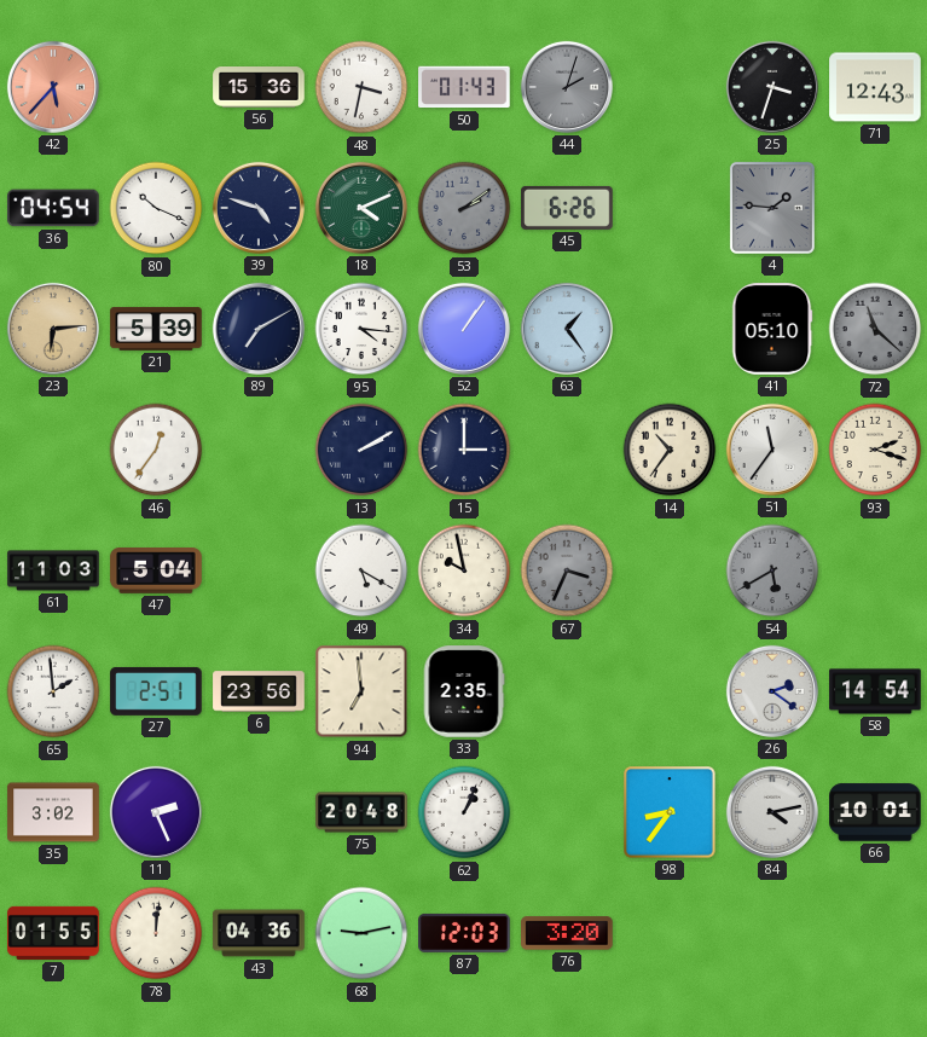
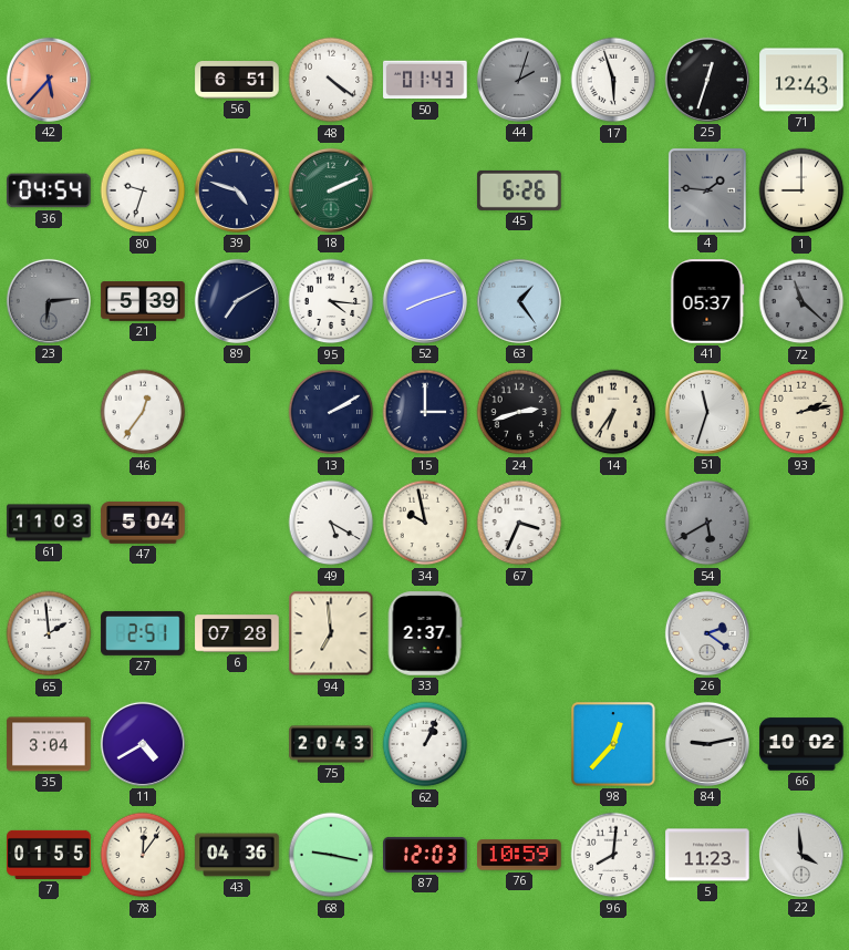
56: 15:36 -> 6:51
48: 3:32 -> 4:21
17: none -> 5:57
25: 3:33 -> 12:33
80: 10:19 -> 9:33
18: 4:11 -> 2:11
53: 2:09 -> none
1: none -> 9:00
23 dial: champagne -> grey
52: 1:06 -> 8:12
41: 05:10 -> 05:37
24: none -> 2:42
14: 10:36 -> 6:36
51: 11:36 -> 11:33
93: 2:18 -> 2:13
67 dial: grey -> white
6: 23:56 -> 07:28
33: 2:35 -> 2:37
58: 14:54 -> none
35: 3:02 -> 3:04
11: 2:26 -> 4:40
75: 20:48 -> 20:43
98: 8:36 -> 12:37
84: 4:13 -> 9:13
66: 10:01 -> 10:02
78: 12:01 -> 12:06
68: 9:13 -> 9:17
76: 3:20 -> 10:59
96: none -> 8:01
5: none -> 11:23
22: none -> 3:59
